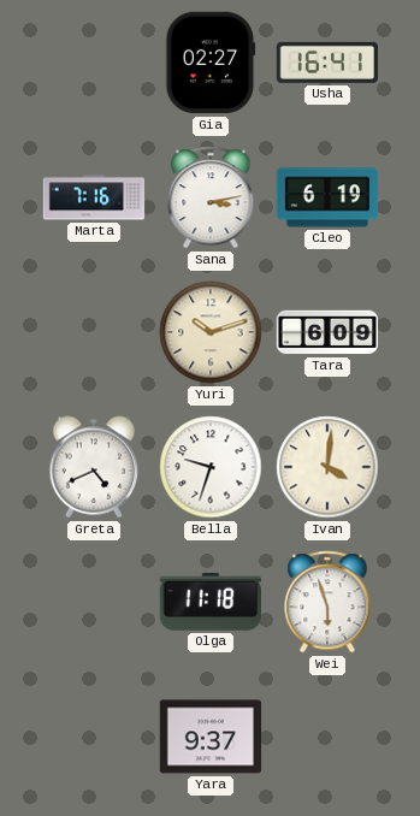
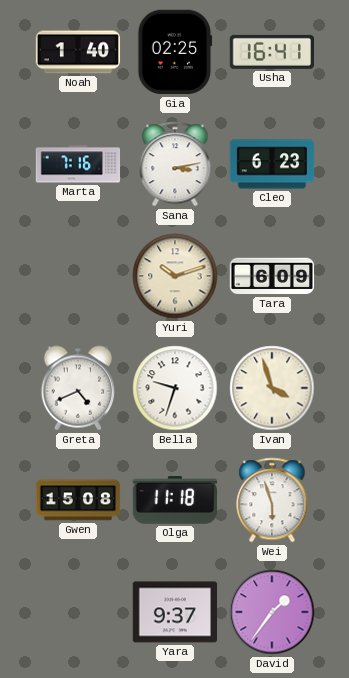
Noah: none -> 1:40
Gia: 02:27 -> 02:25
Cleo: 6:19 -> 6:23
Ivan: 4:01 -> 3:57
Gwen: none -> 15:08
David: none -> 1:36
